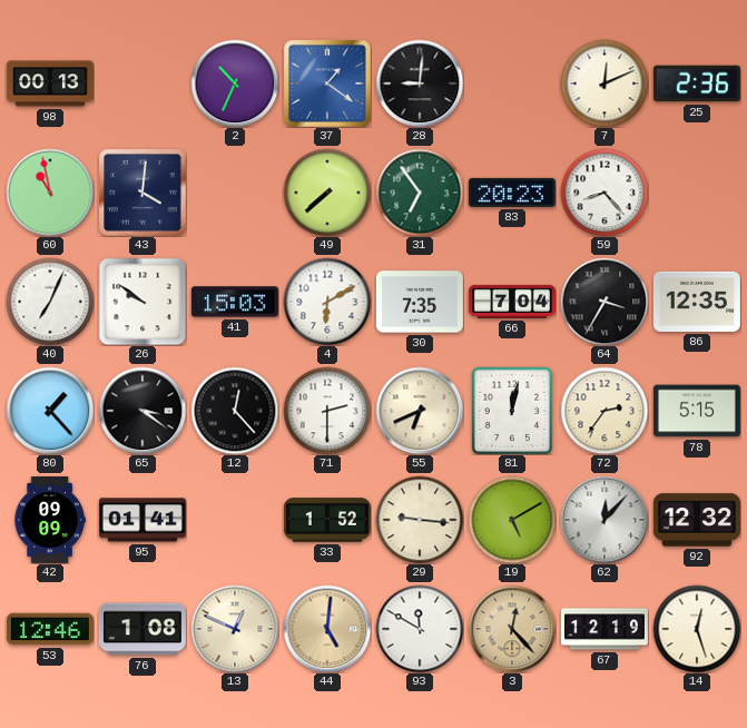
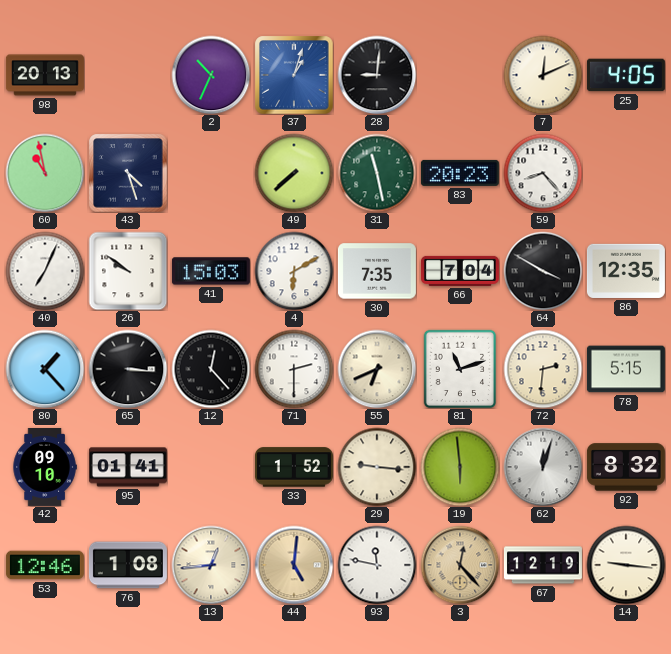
98: 00:13 -> 20:13
37: 1:21 -> 1:03
25: 2:36 -> 4:05
43: 4:01 -> 4:27
31: 6:54 -> 11:28
64: 3:35 -> 3:50
65: 3:21 -> 3:16
81: 12:02 -> 11:12
72: 2:36 -> 2:31
42: 09:09 -> 09:10
19: 5:10 -> 5:59
62: 12:07 -> 12:03
92: 12:32 -> 8:32
13: 12:49 -> 12:44
93: 11:50 -> 11:47
14: 12:27 -> 9:16
